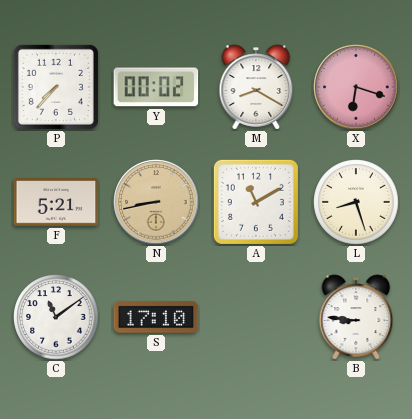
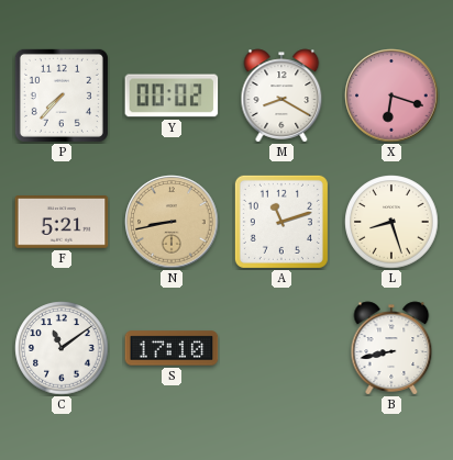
A: 11:10 -> 11:12
B: 8:46 -> 8:43
